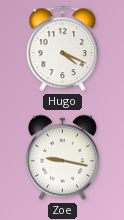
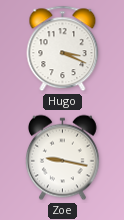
Hugo: 4:19 -> 3:19
